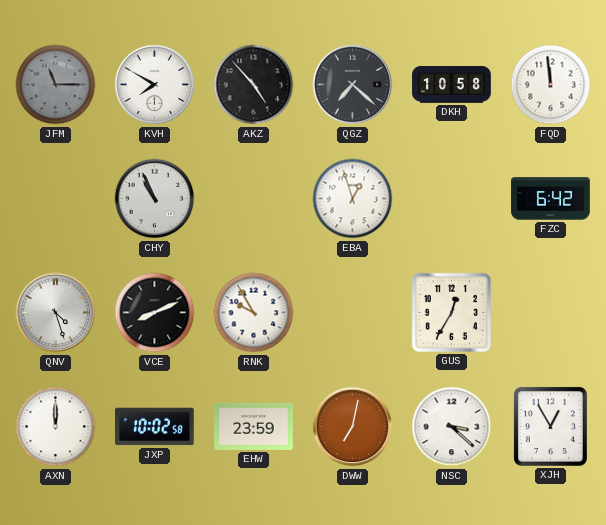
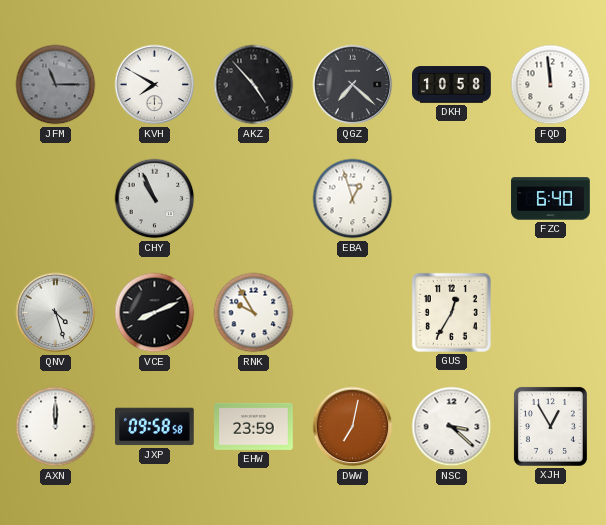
FZC: 6:42 -> 6:40
JXP: 10:02 -> 09:58
